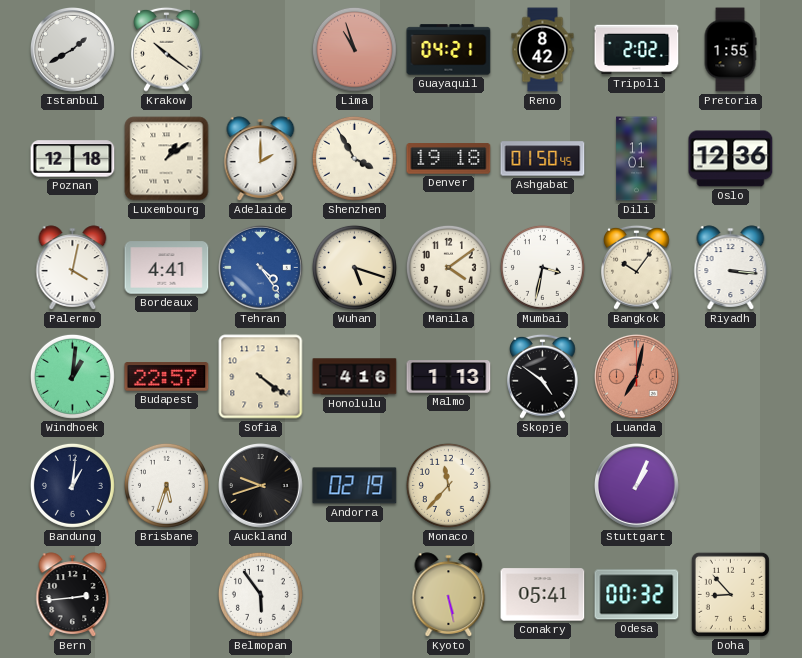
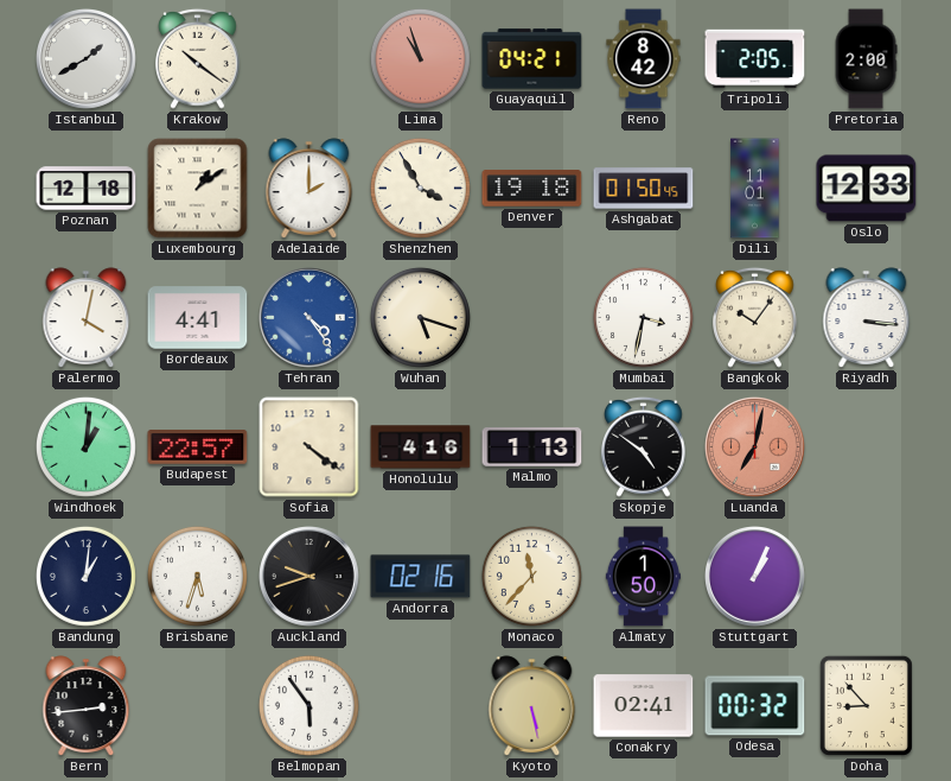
Tripoli: 2:02 -> 2:05
Pretoria: 1:55 -> 2:00
Oslo: 12:36 -> 12:33
Manila: 4:09 -> none
Andorra: 02:19 -> 02:16
Almaty: none -> 1:50
Conakry: 05:41 -> 02:41
